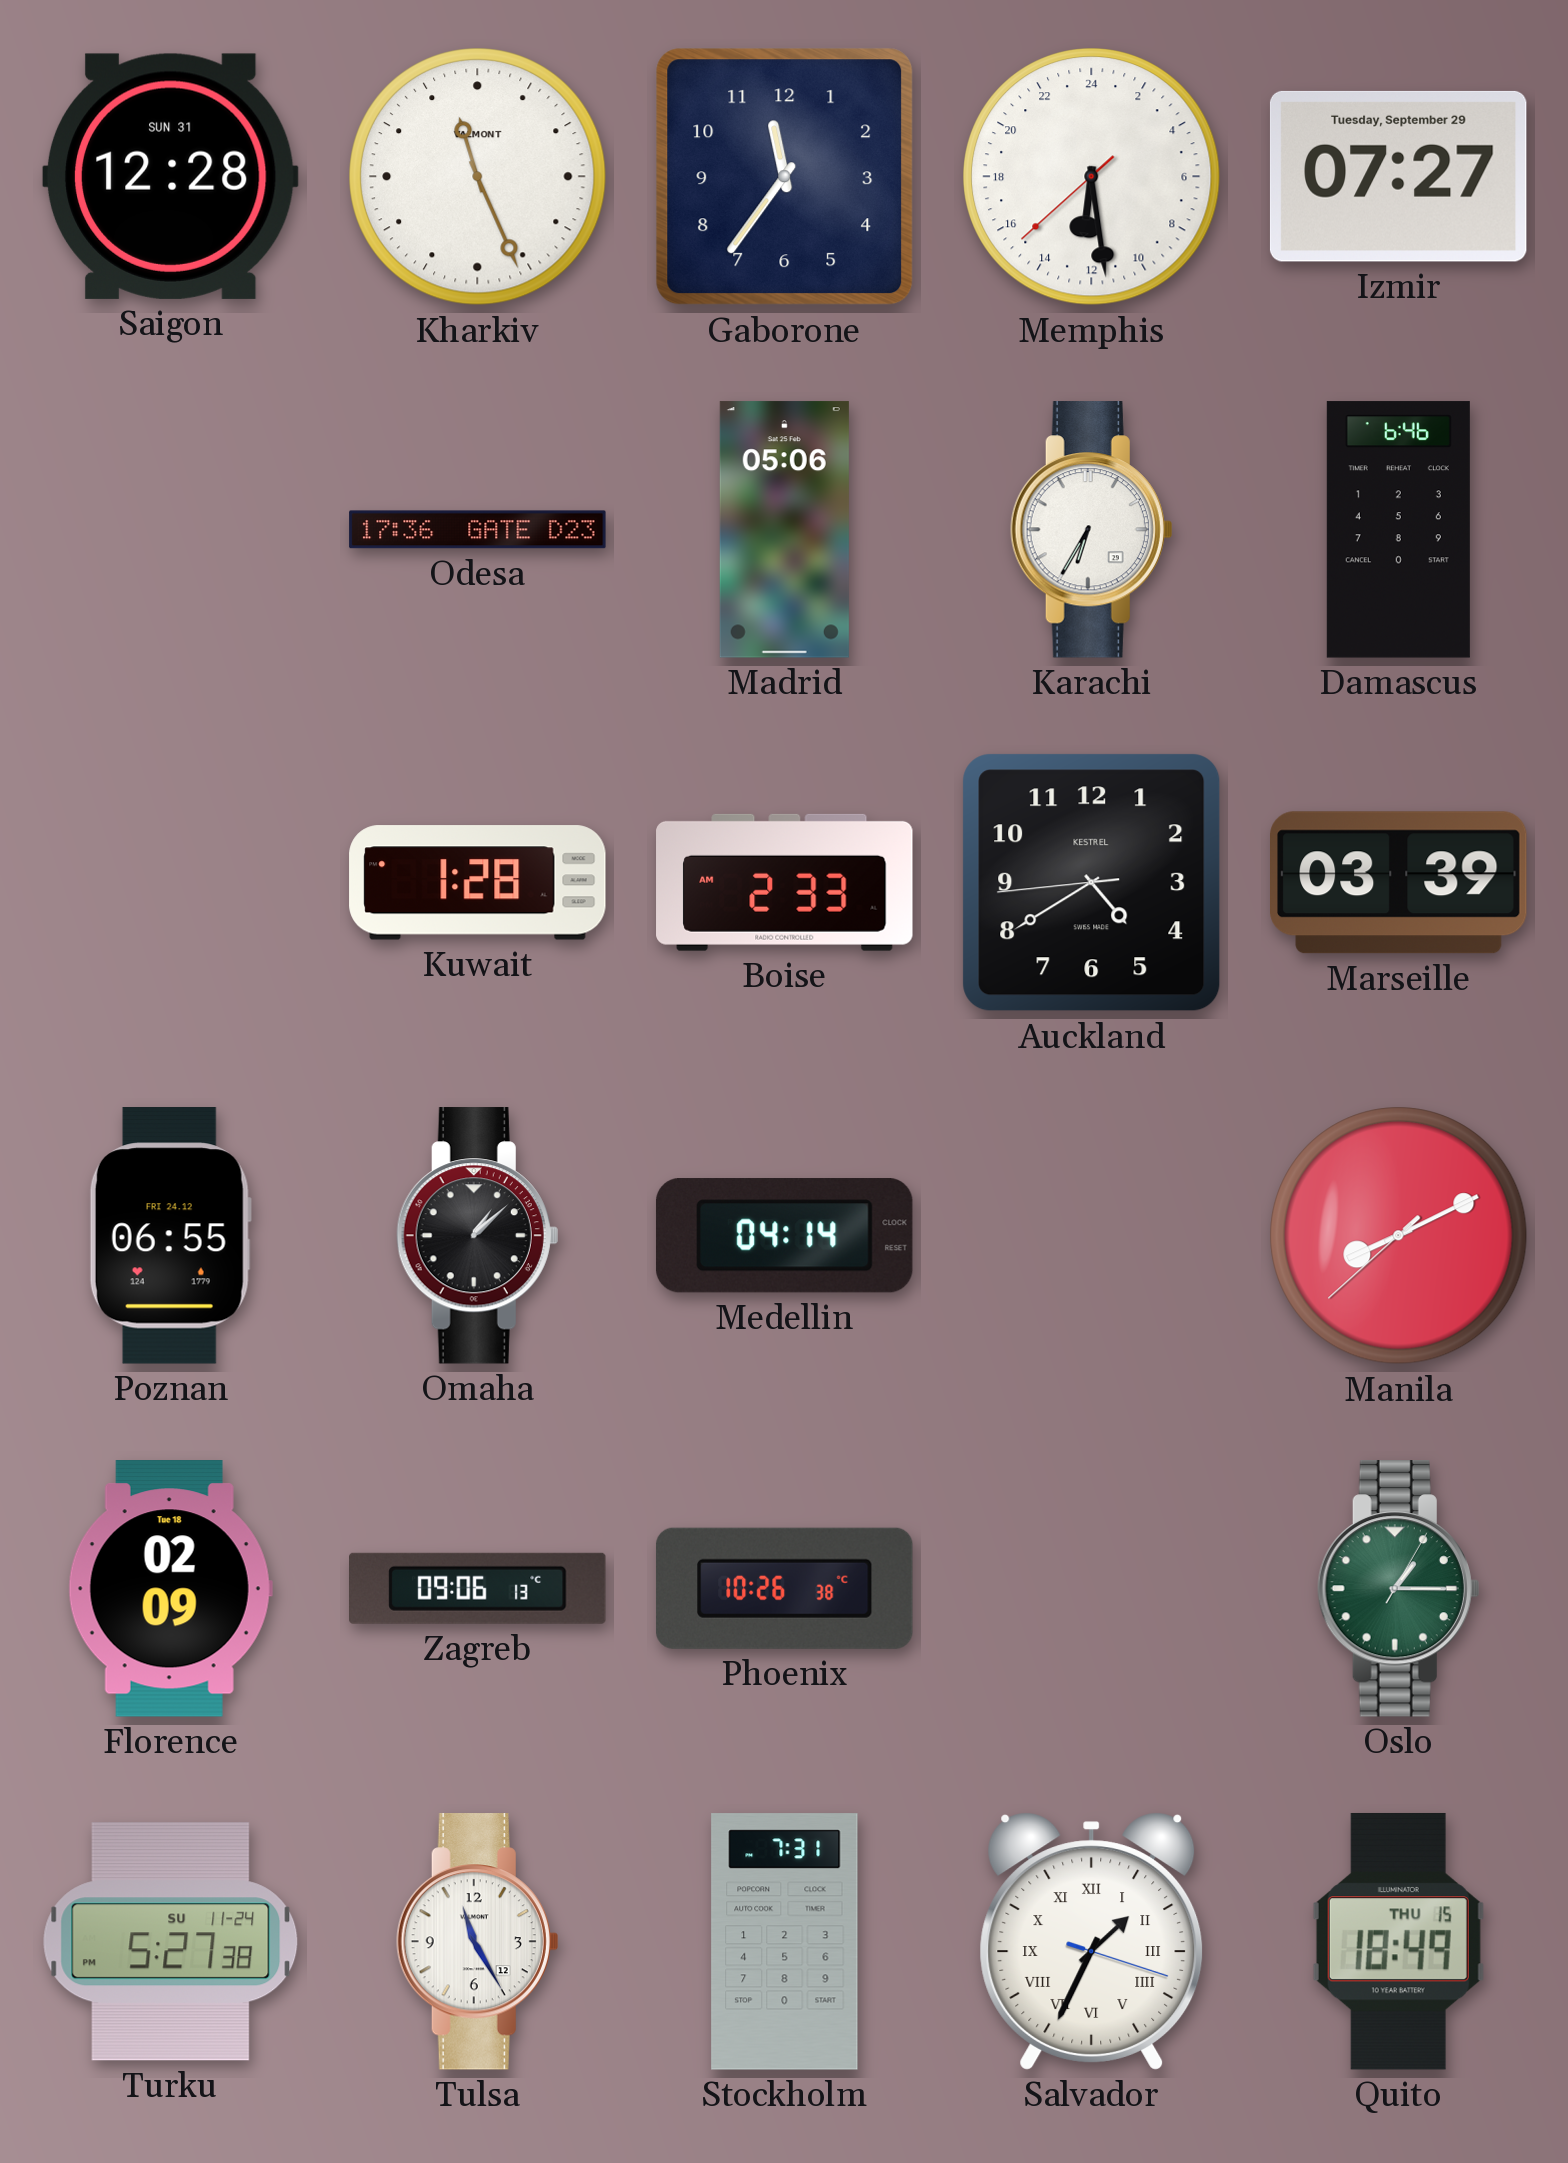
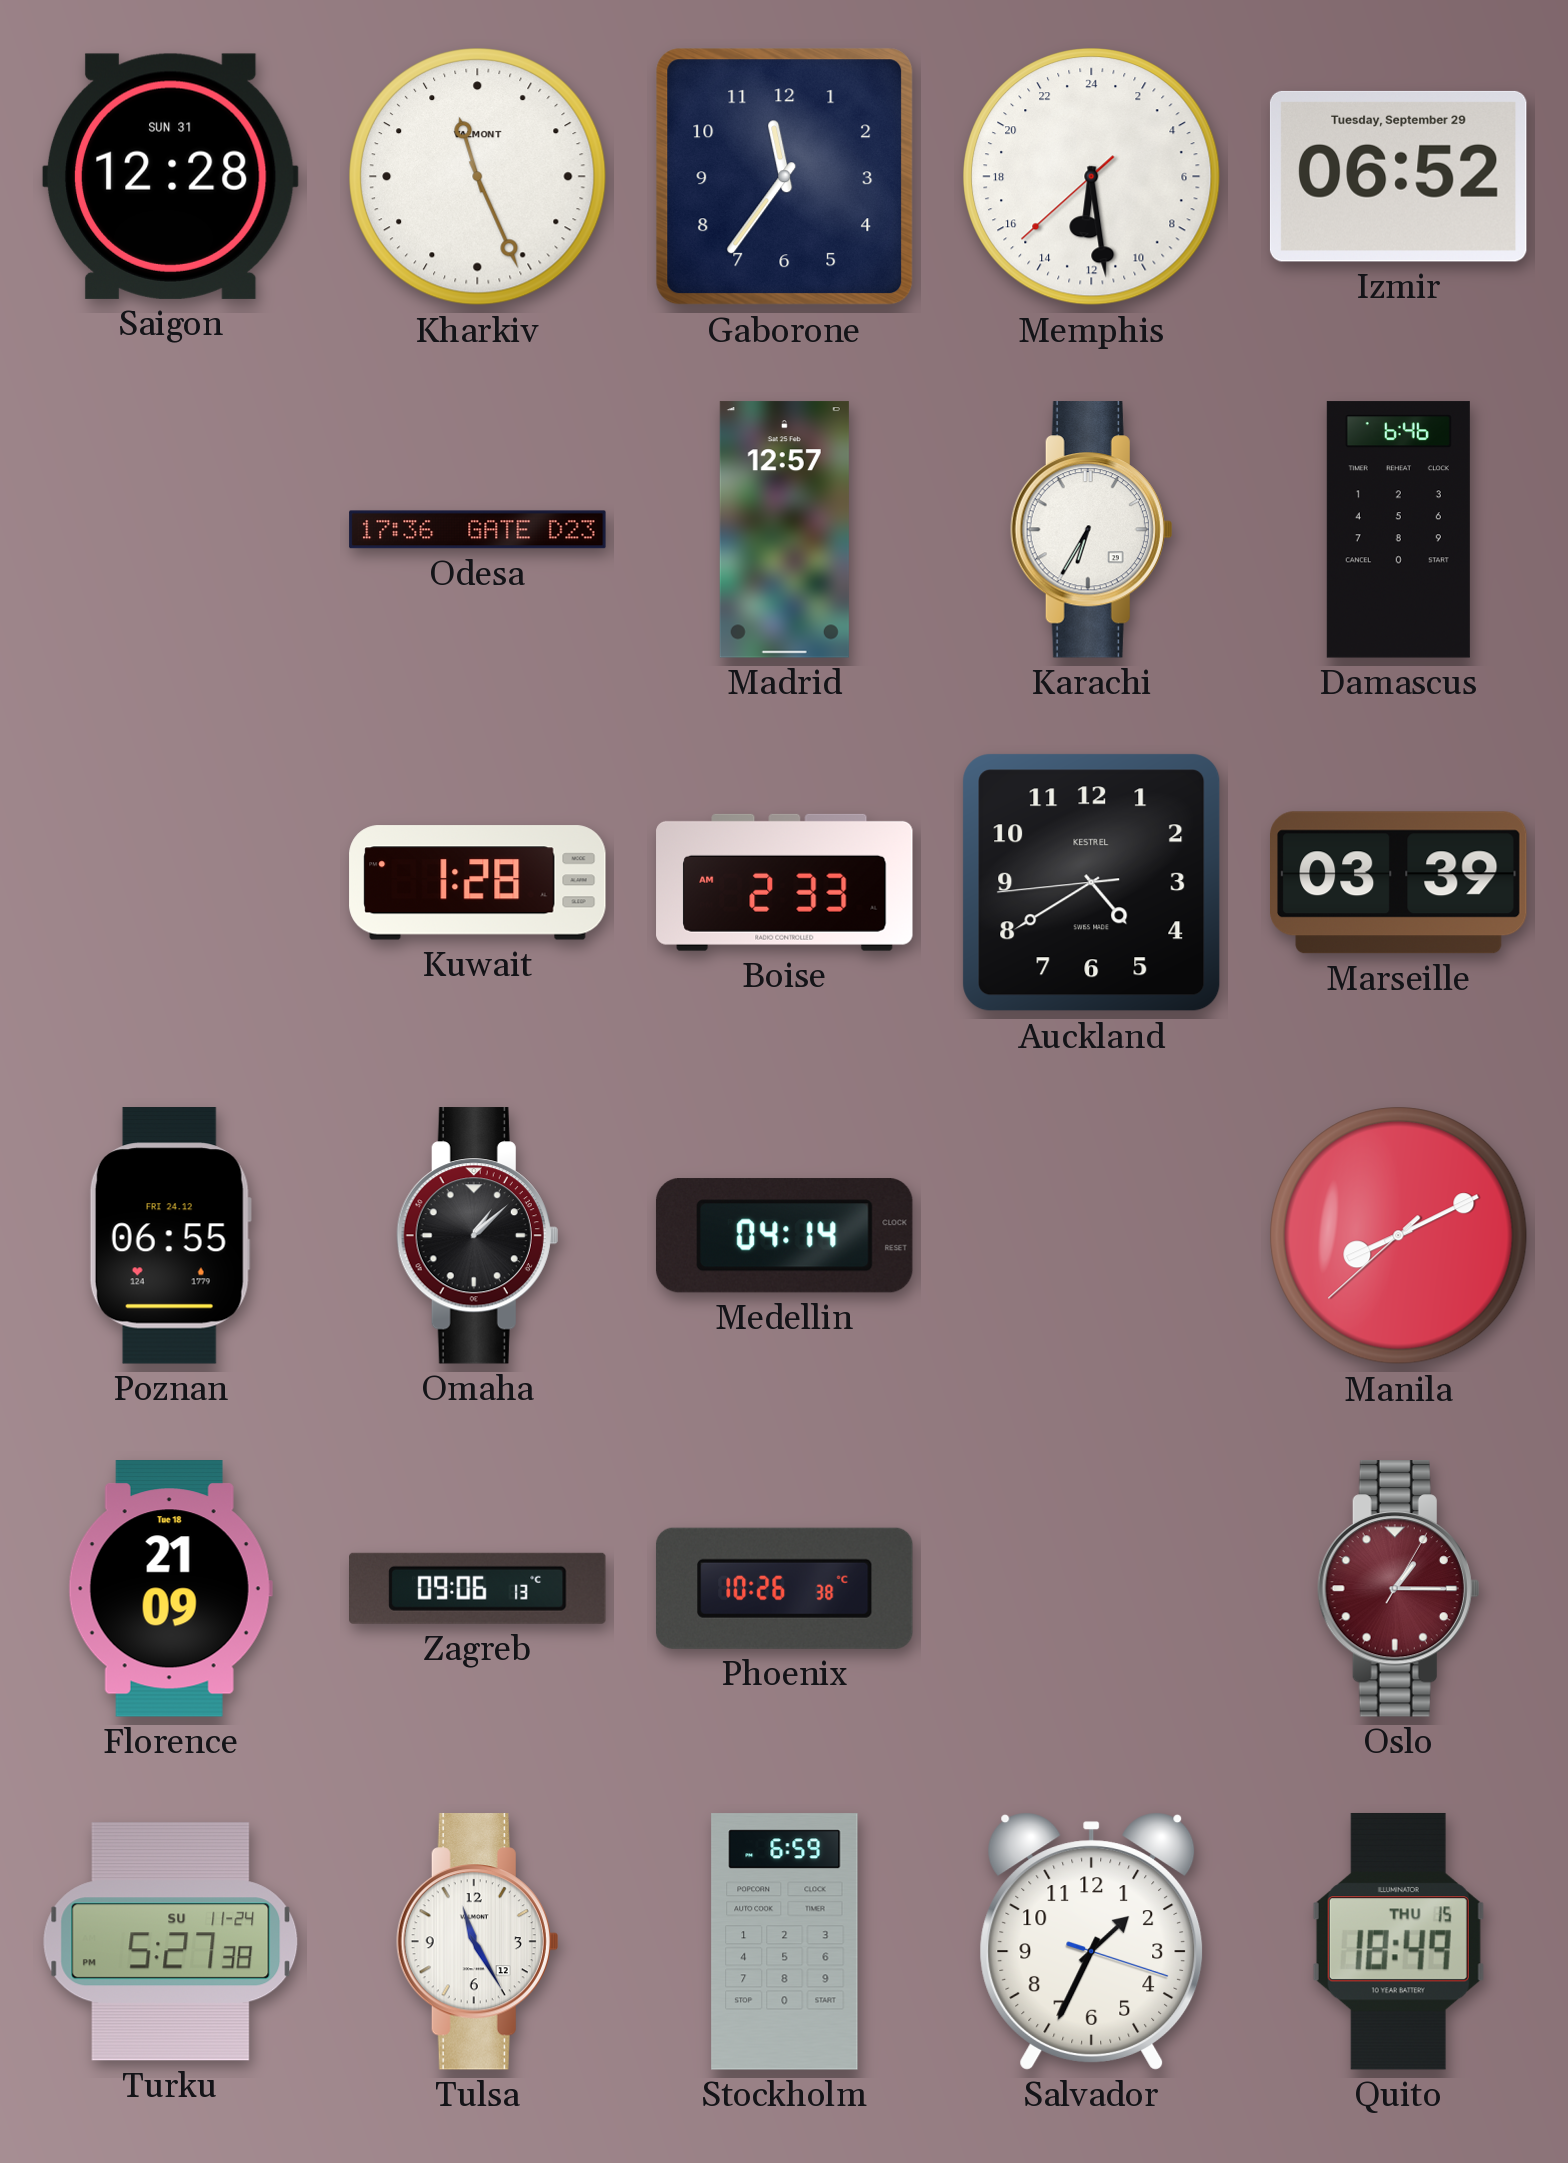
Izmir: 07:27 -> 06:52
Madrid: 05:06 -> 12:57
Florence: 02:09 -> 21:09
Oslo dial: green -> burgundy
Stockholm: 7:31 -> 6:59
Salvador numerals: Roman -> Arabic
